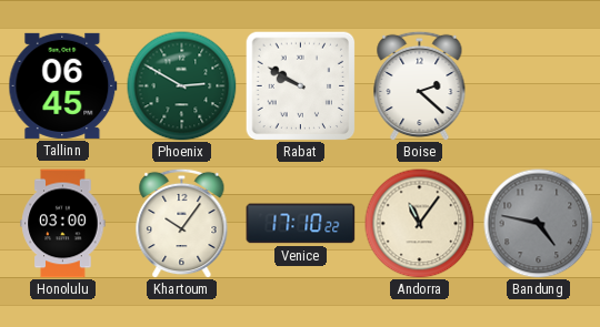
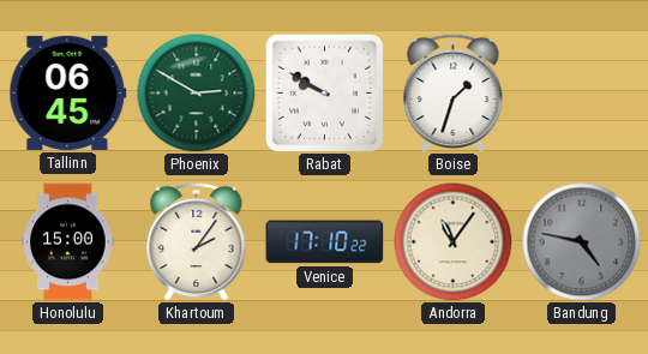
Boise: 2:22 -> 1:33
Honolulu: 03:00 -> 15:00
Khartoum: 10:06 -> 2:06
